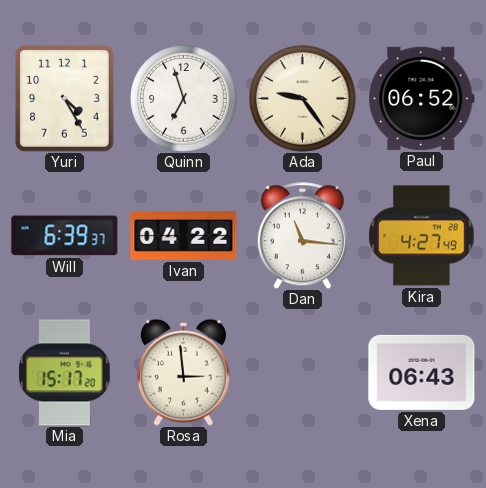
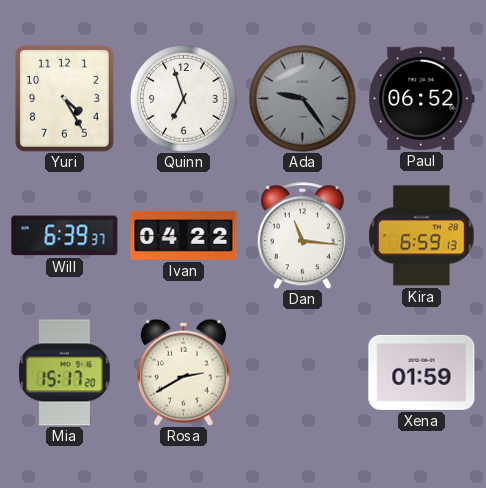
Ada dial: cream -> grey
Kira: 4:27 -> 6:59
Rosa: 2:59 -> 2:40
Xena: 06:43 -> 01:59
